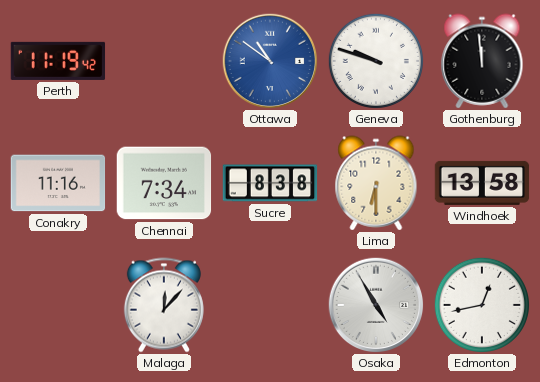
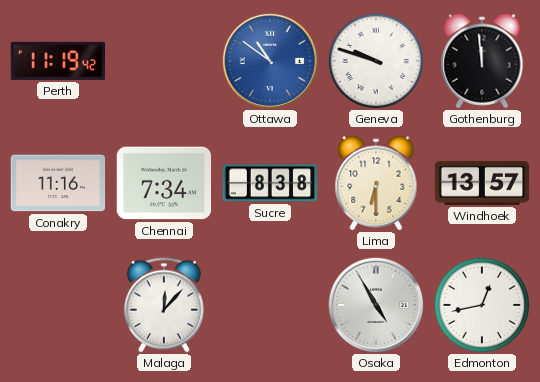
Windhoek: 13:58 -> 13:57
